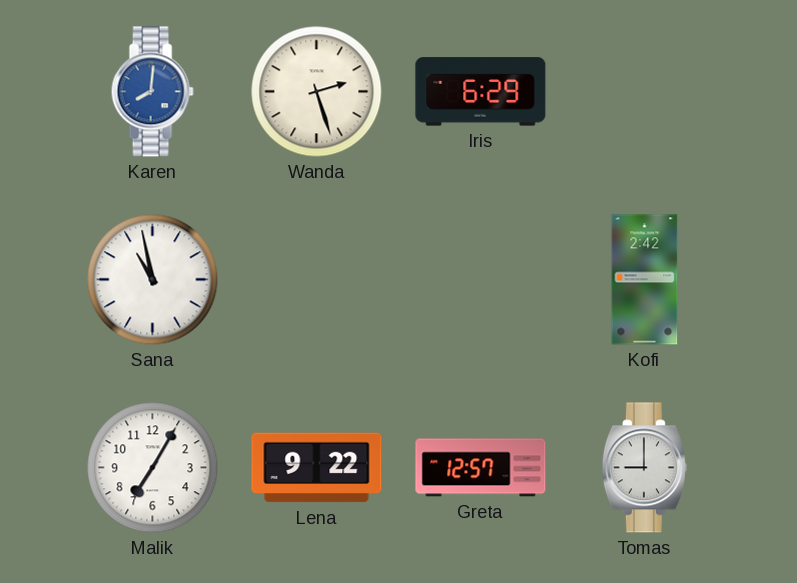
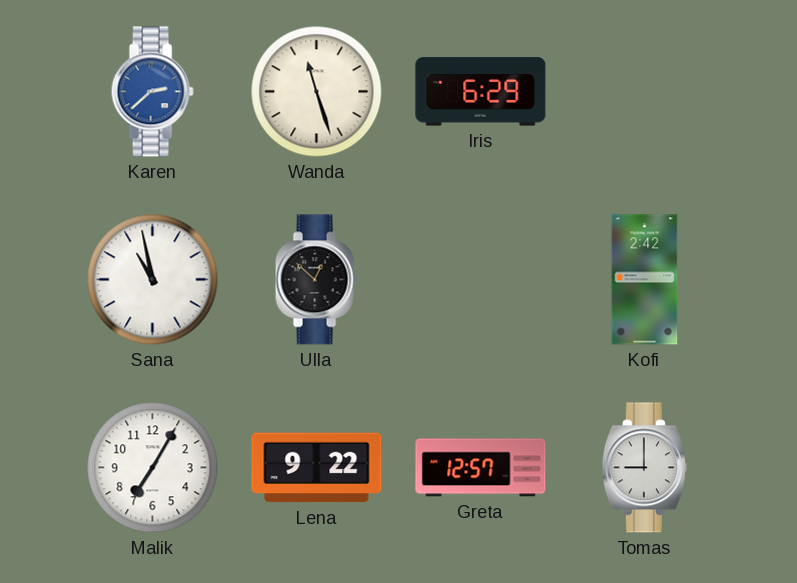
Karen: 8:01 -> 2:38
Wanda: 2:27 -> 11:27
Ulla: none -> 12:52
